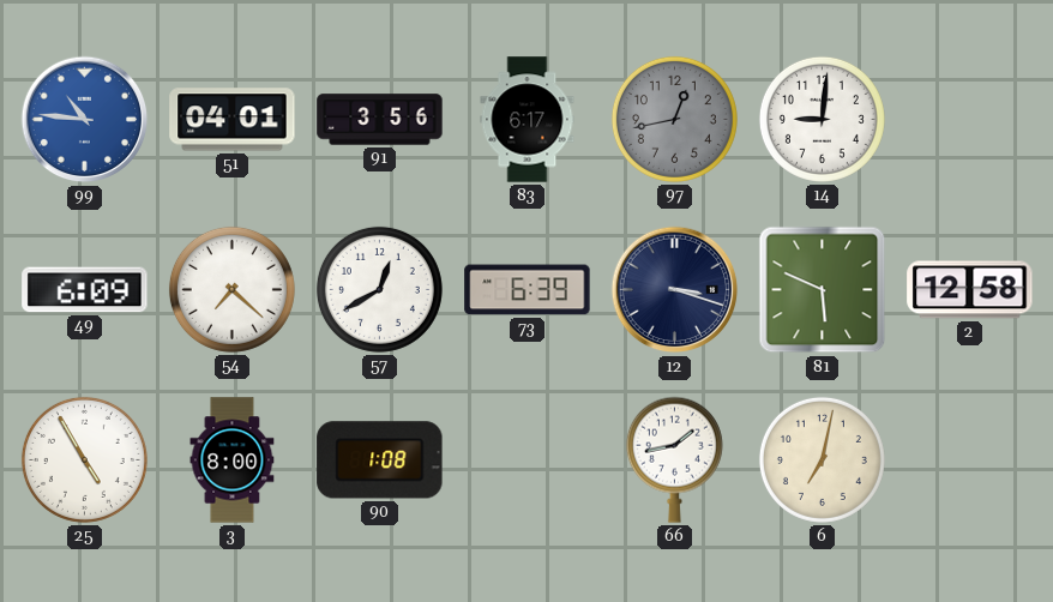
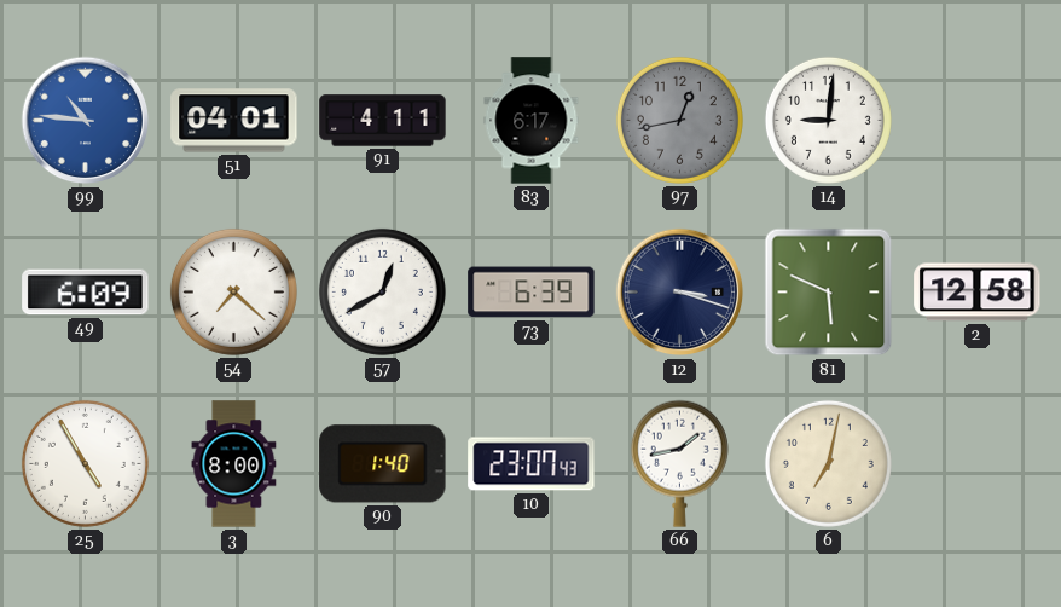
91: 3:56 -> 4:11
90: 1:08 -> 1:40
10: none -> 23:07
